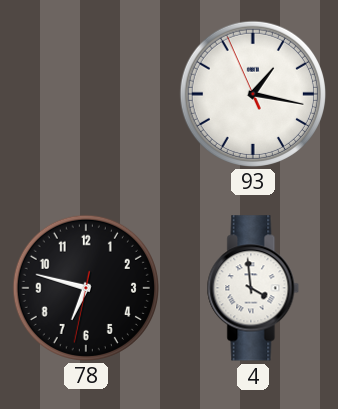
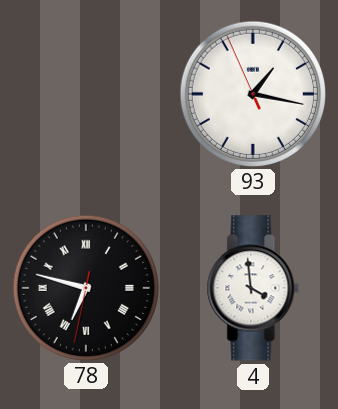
78 numerals: Arabic -> Roman
